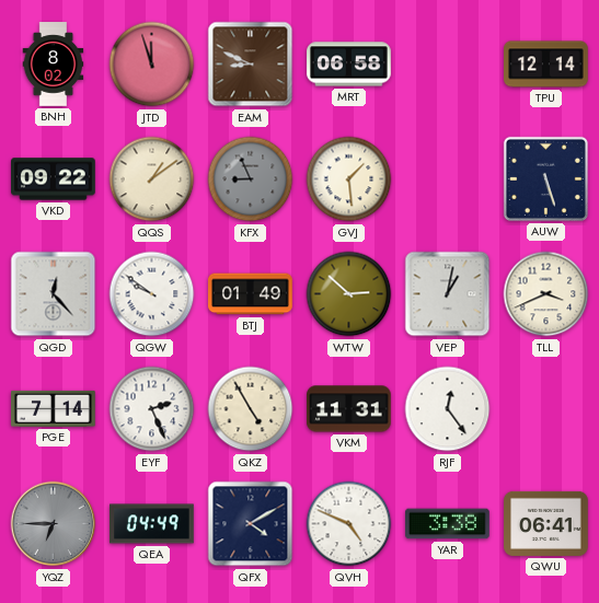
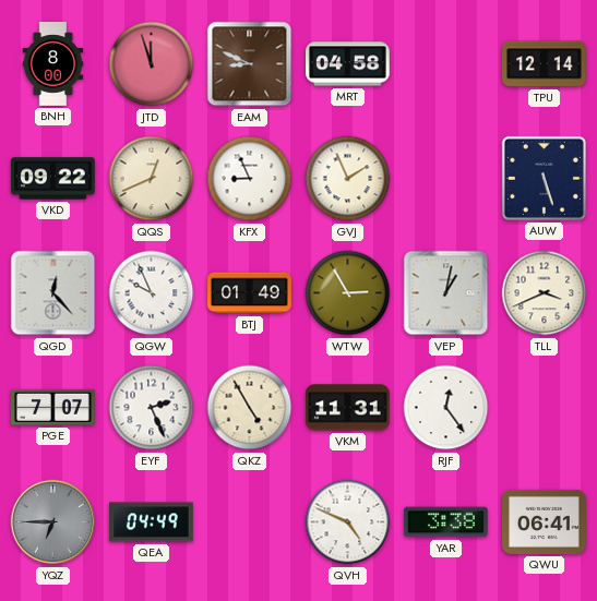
BNH: 8:02 -> 8:00
MRT: 06:58 -> 04:58
QQS: 1:09 -> 12:41
KFX dial: grey -> white
GVJ: 1:29 -> 1:56
QGW: 9:51 -> 9:56
WTW: 2:52 -> 2:55
PGE: 7:14 -> 7:07
QFX: 4:10 -> none
